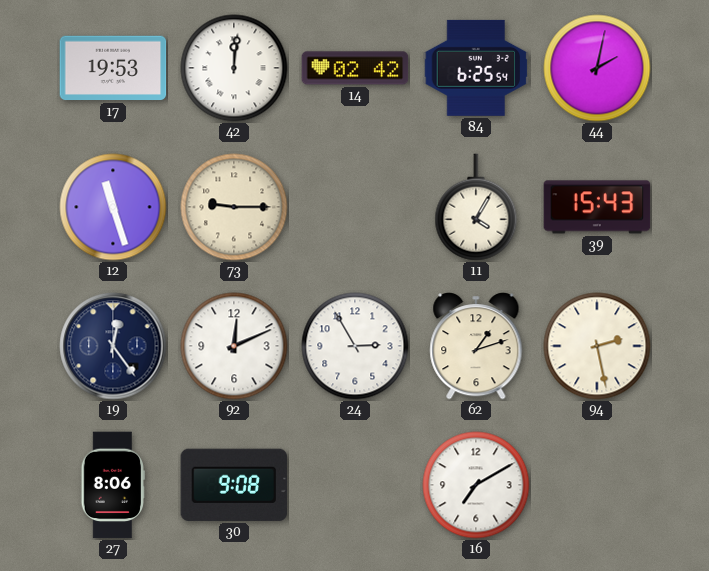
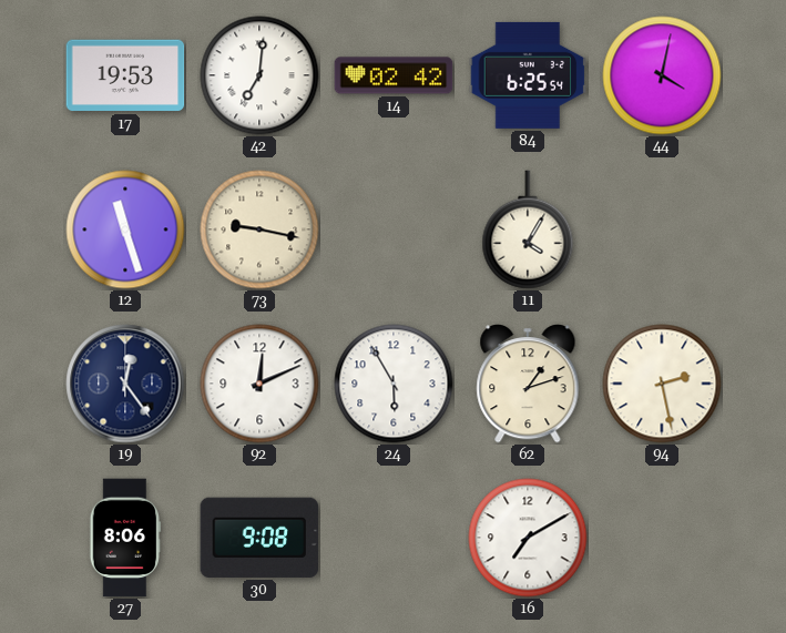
42: 12:01 -> 7:01
44: 2:02 -> 4:02
73: 9:15 -> 9:17
39: 15:43 -> none
24: 2:55 -> 5:55
